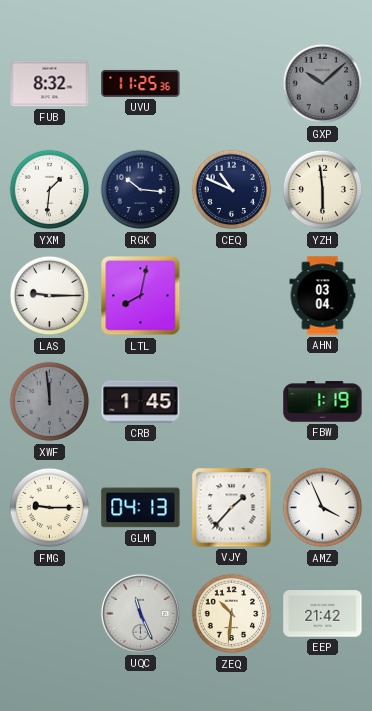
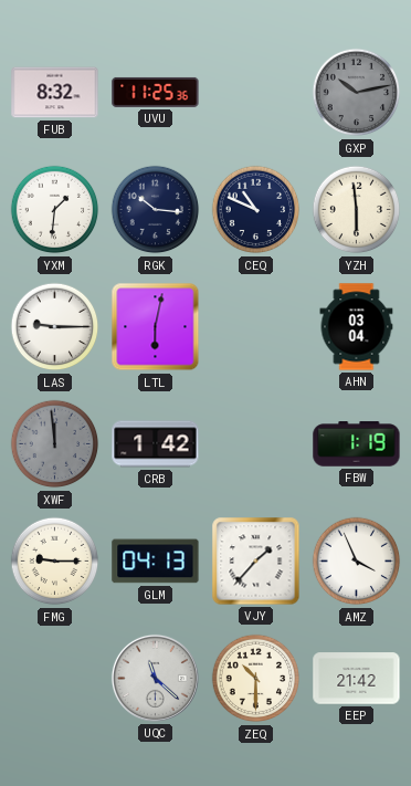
GXP: 10:08 -> 10:13
LTL: 8:02 -> 6:02
CRB: 1:45 -> 1:42
UQC: 11:26 -> 11:22
ZEQ: 10:31 -> 10:30
